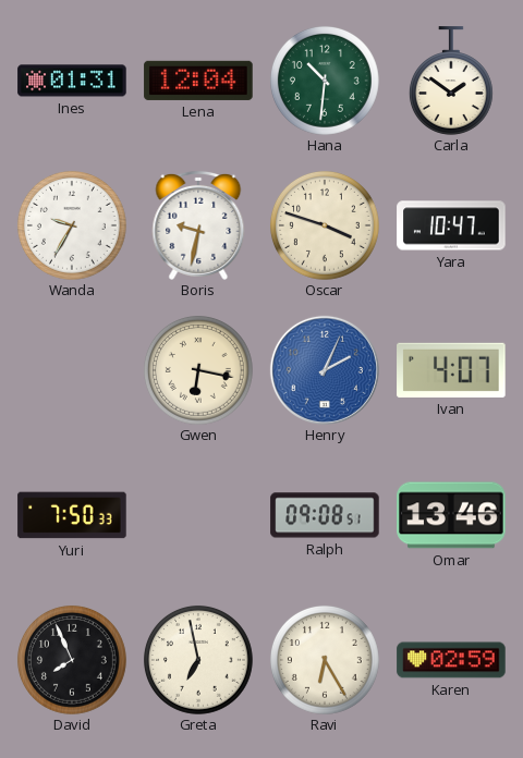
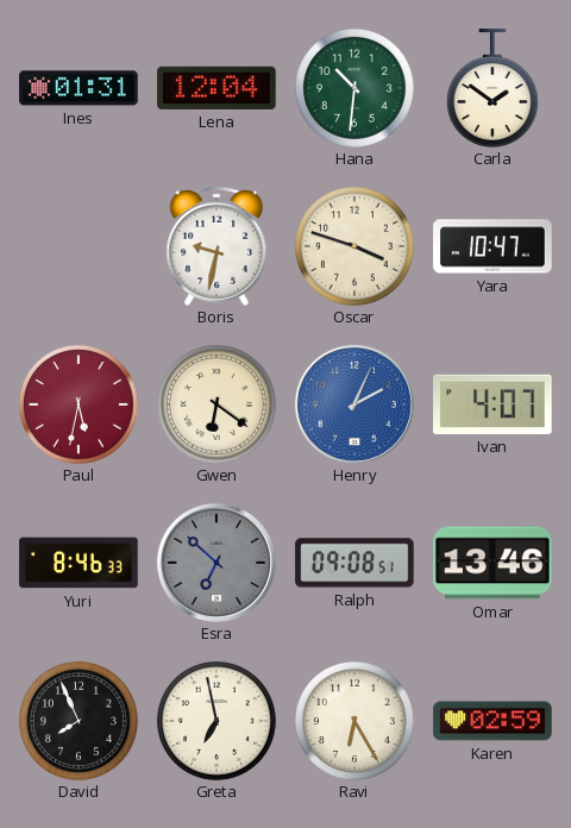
Wanda: 9:35 -> none
Paul: none -> 5:32
Gwen: 6:17 -> 6:21
Yuri: 7:50 -> 8:46
Esra: none -> 6:52
